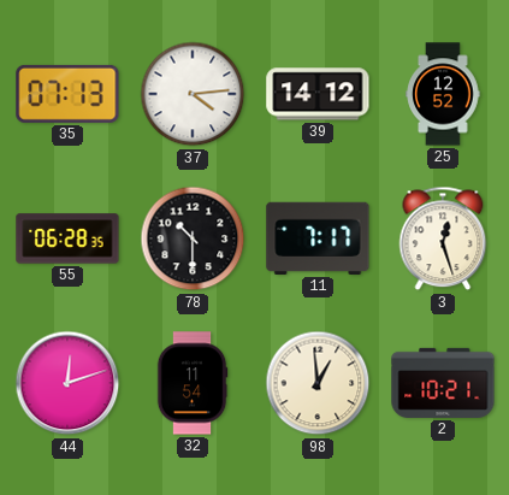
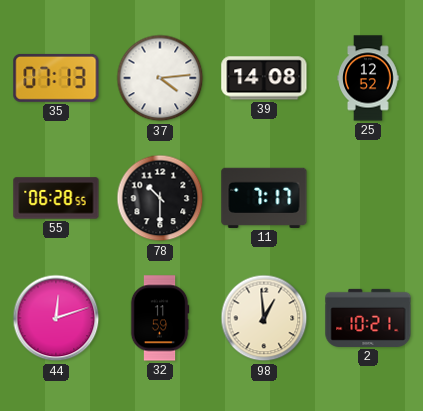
39: 14:12 -> 14:08
55: 06:28:35 -> 06:28:55
3: 12:27 -> none
32: 11:54 -> 11:59
